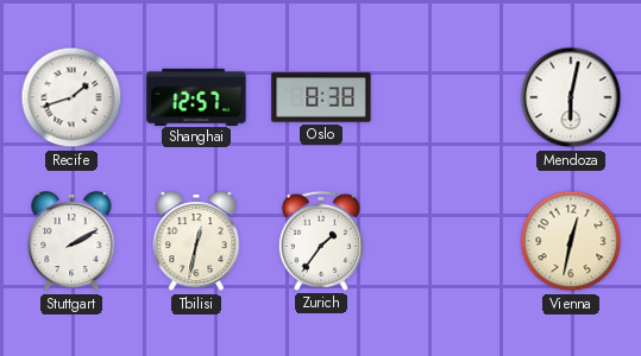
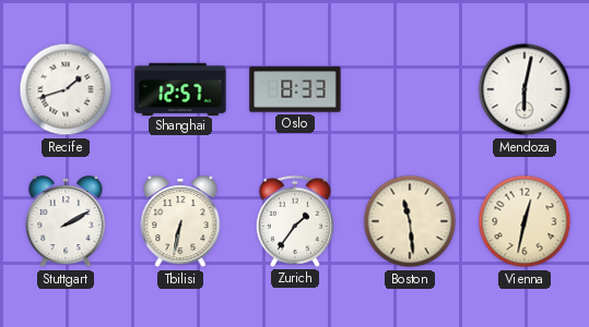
Oslo: 8:38 -> 8:33
Tbilisi: 12:32 -> 6:32
Boston: none -> 11:29
